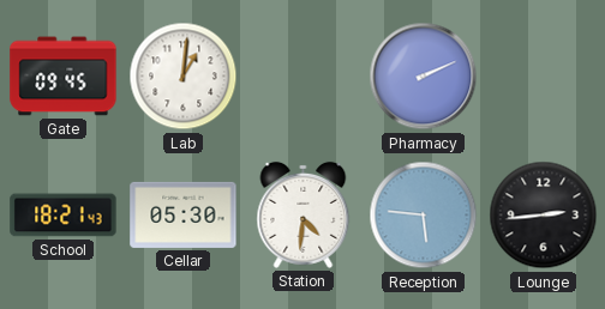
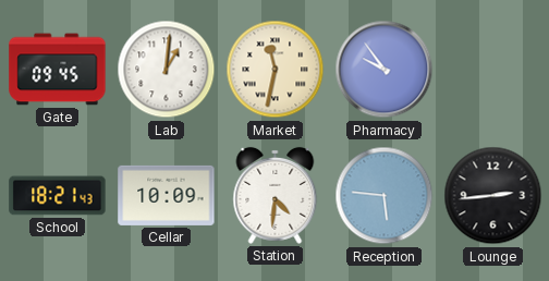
Market: none -> 11:32
Pharmacy: 2:11 -> 9:54
Cellar: 05:30 -> 10:09
